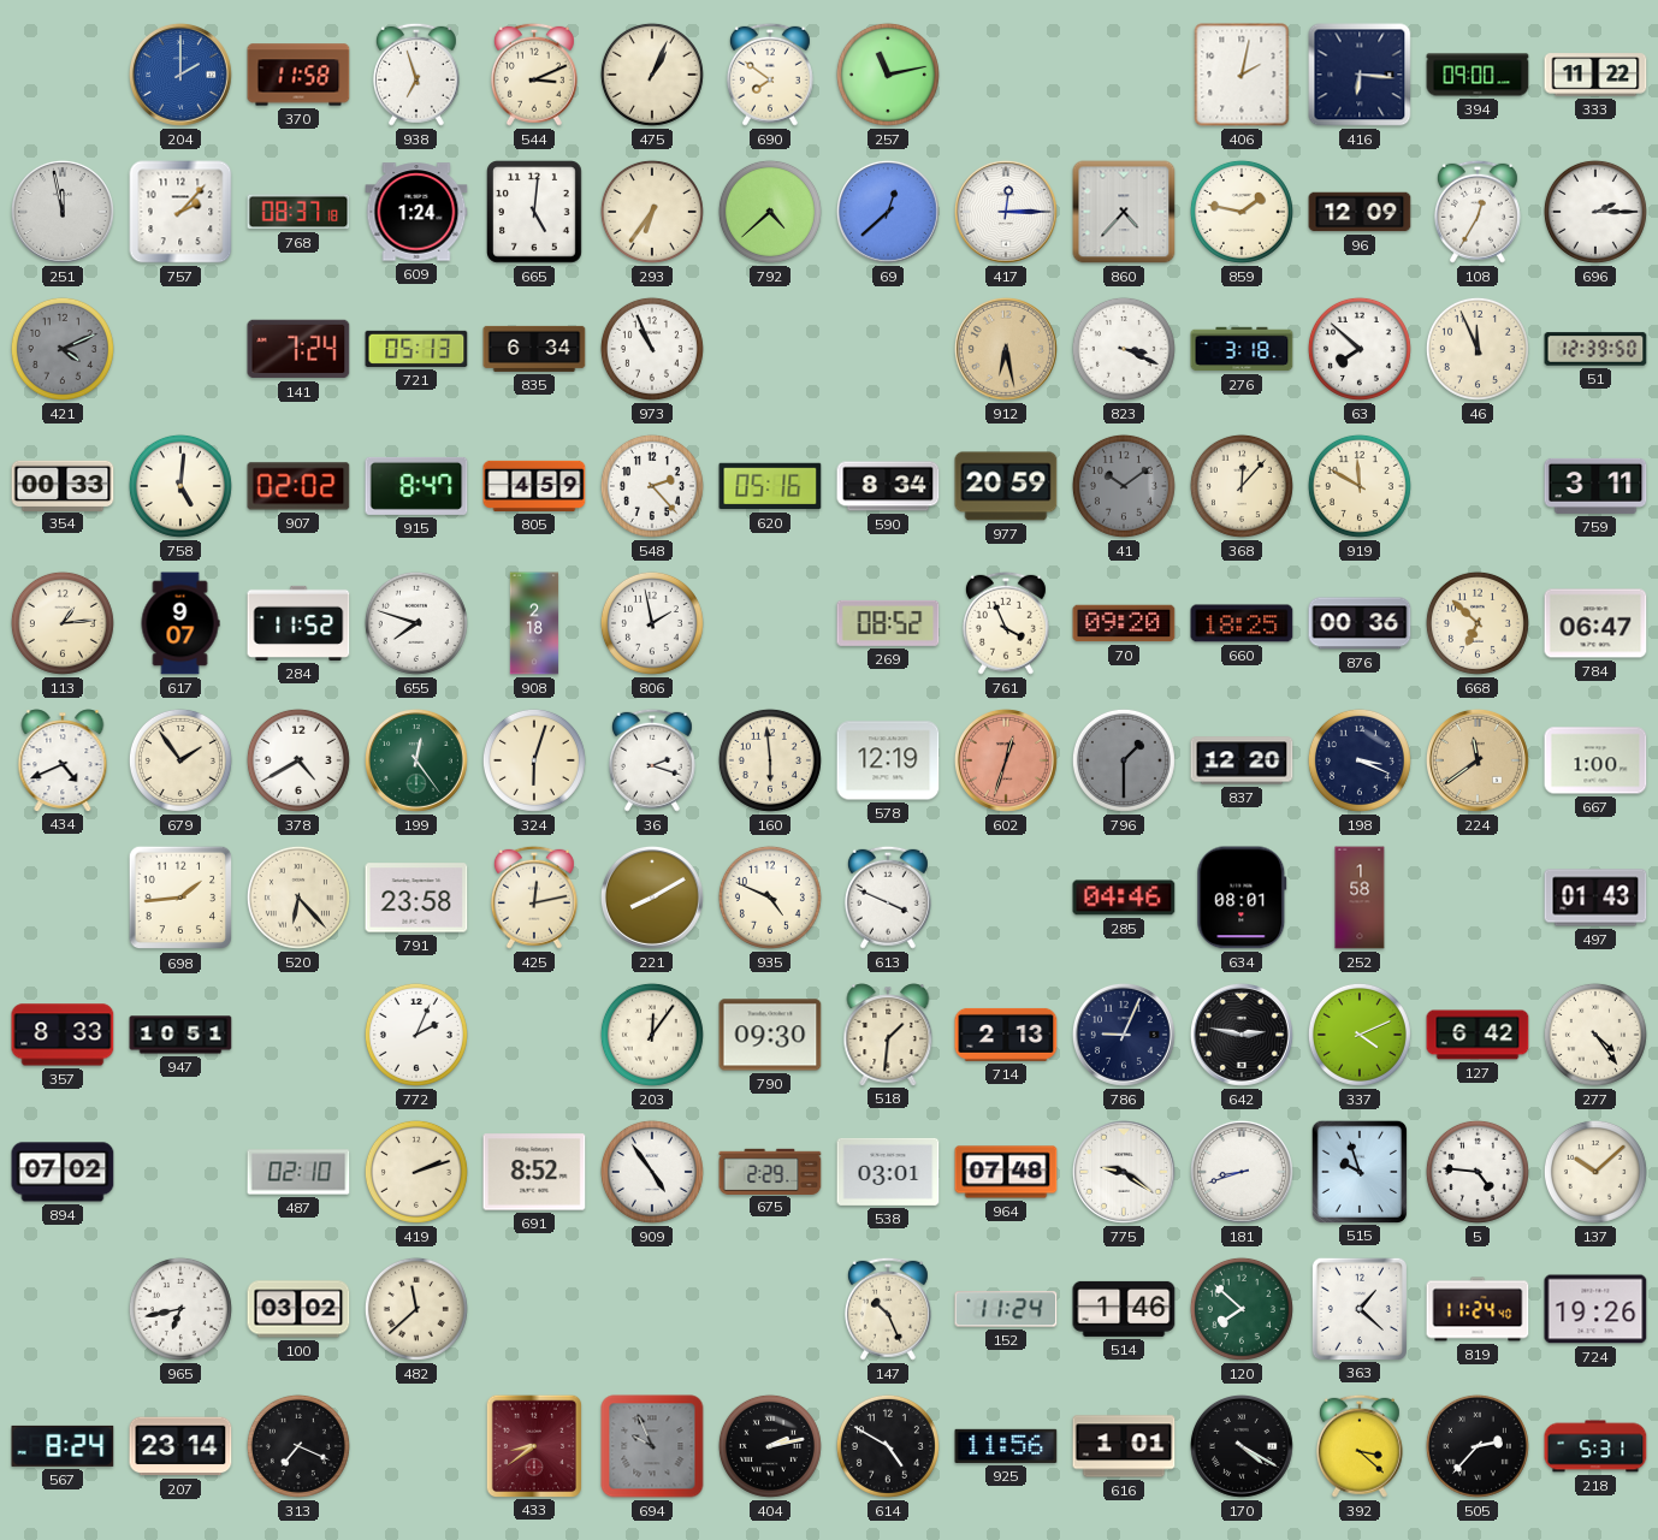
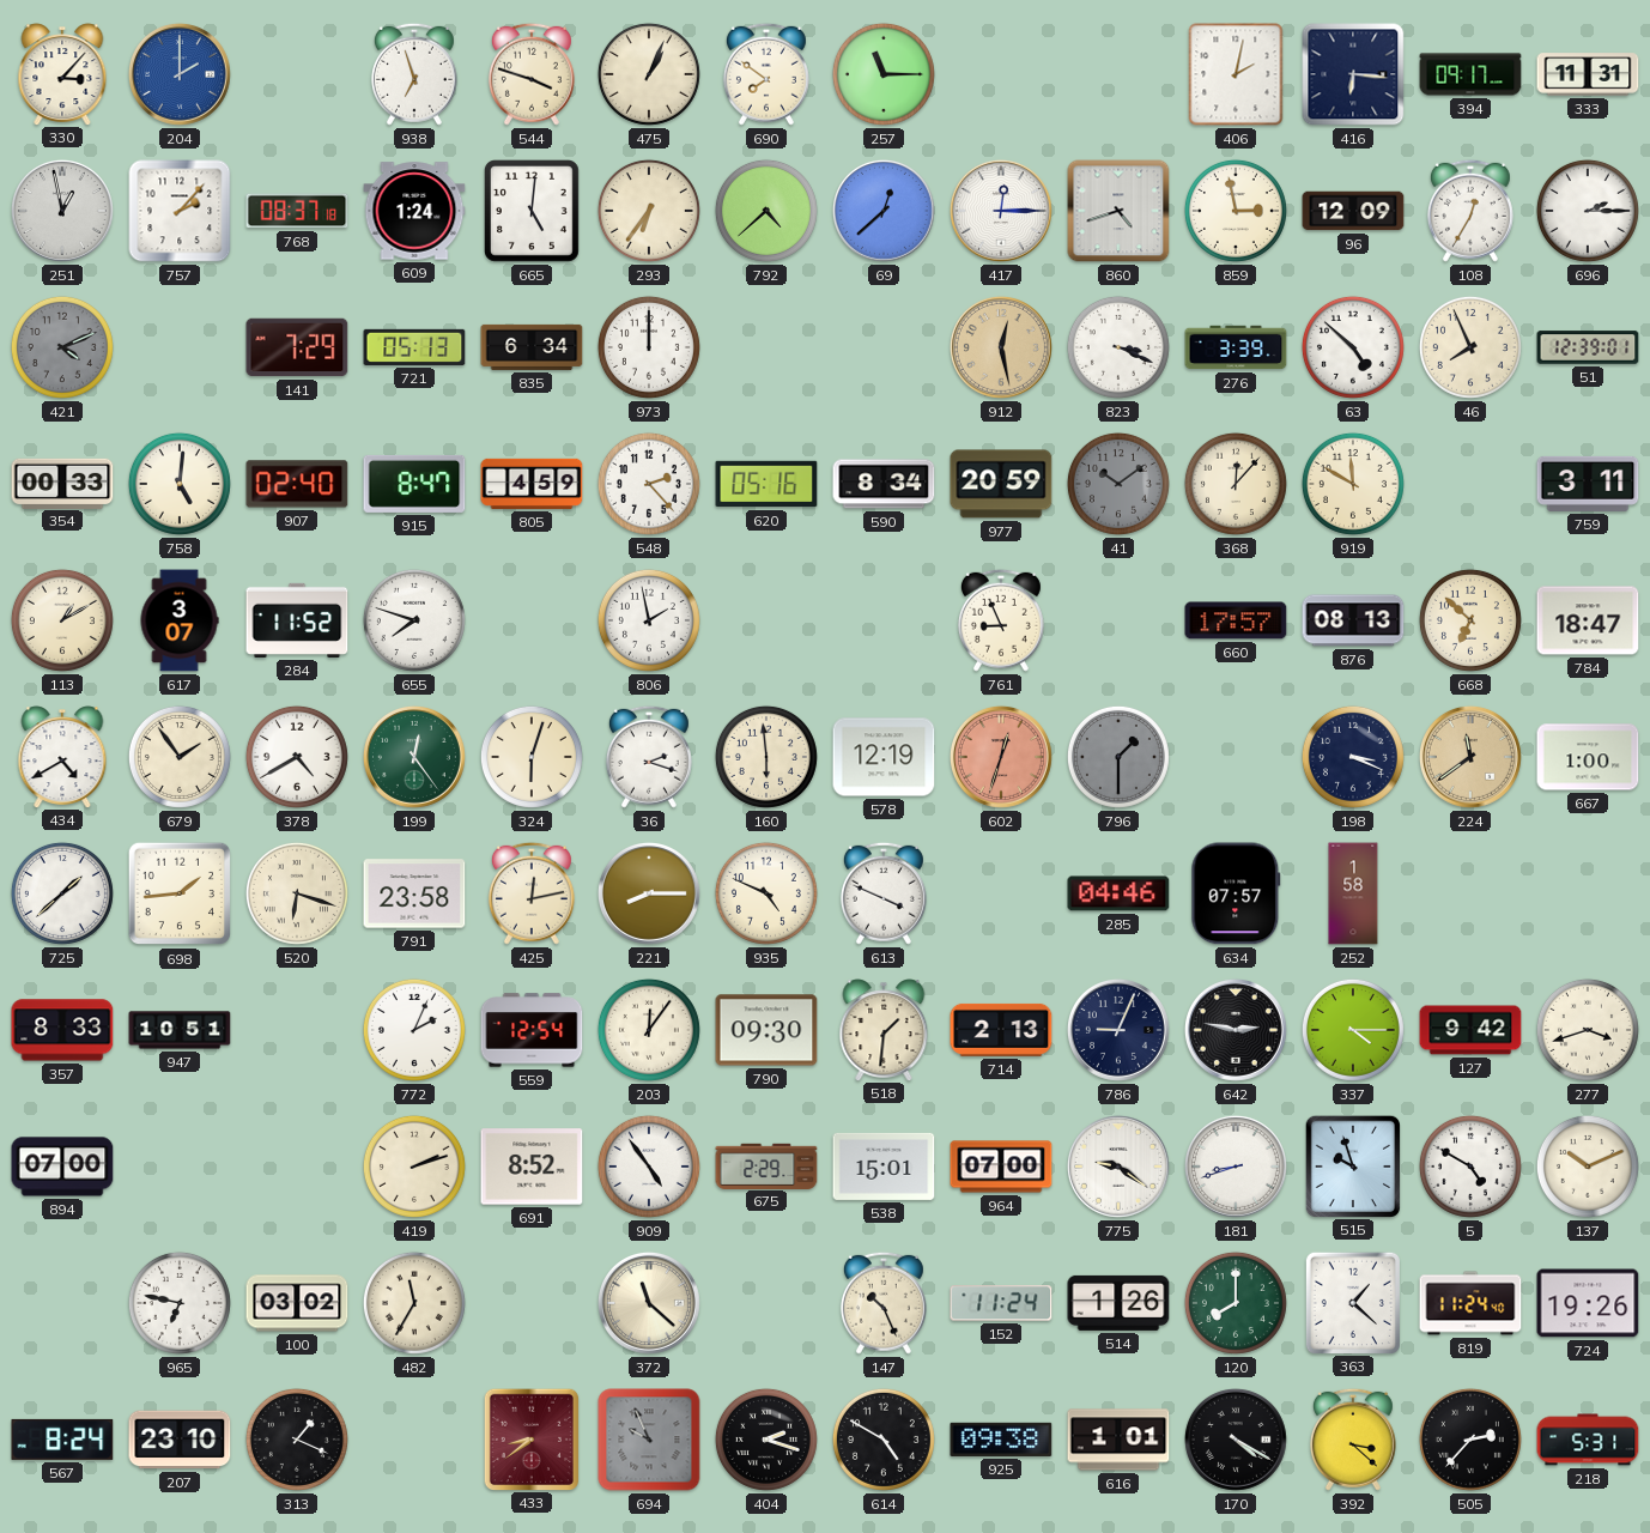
330: none -> 3:07
370: 11:58 -> none
544: 3:11 -> 3:48
257: 11:13 -> 11:15
394: 09:00 -> 09:17
333: 11:22 -> 11:31
251: 11:58 -> 12:58
860: 4:37 -> 4:42
859: 1:47 -> 2:58
141: 7:24 -> 7:29
973: 10:56 -> 12:00
912: 6:28 -> 12:28
276: 3:18 -> 3:39
63: 7:52 -> 4:52
46: 11:56 -> 7:56
51: 12:39:50 -> 12:39:01
907: 02:02 -> 02:40
113: 1:14 -> 1:10
617: 9:07 -> 3:07
908: 2:18 -> none
269: 08:52 -> none
761: 3:56 -> 8:56
70: 09:20 -> none
660: 18:25 -> 17:57
876: 00:36 -> 08:13
784: 06:47 -> 18:47
434: 4:41 -> 4:40
837: 12:20 -> none
725: none -> 1:38
520: 6:23 -> 6:18
221: 8:10 -> 8:15
634: 08:01 -> 07:57
497: 01:43 -> none
559: none -> 12:54
337: 4:11 -> 4:15
127: 6:42 -> 9:42
277: 4:24 -> 3:42
894: 07:02 -> 07:00
487: 02:10 -> none
538: 03:01 -> 15:01
964: 07:48 -> 07:00
5: 4:46 -> 4:50
137: 10:08 -> 10:11
965: 6:43 -> 6:47
482: 11:38 -> 11:35
372: none -> 11:22
514: 1:46 -> 1:26
120: 7:52 -> 8:00
207: 23:14 -> 23:10
313: 7:19 -> 1:19
404: 2:13 -> 2:18
925: 11:56 -> 09:38
